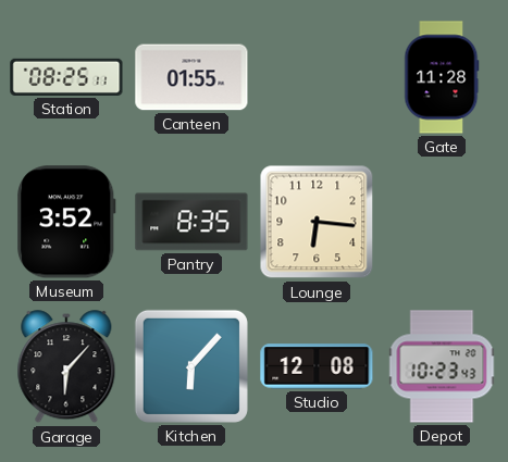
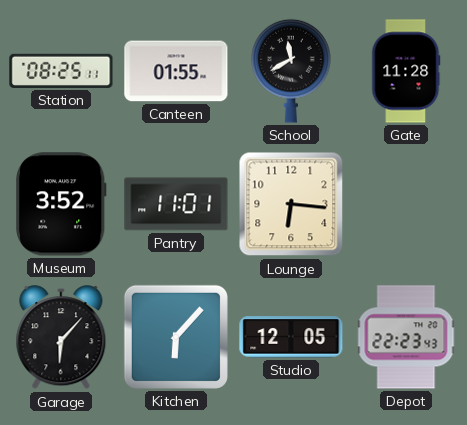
School: none -> 11:40
Pantry: 8:35 -> 11:01
Studio: 12:08 -> 12:05
Depot: 10:23 -> 22:23
